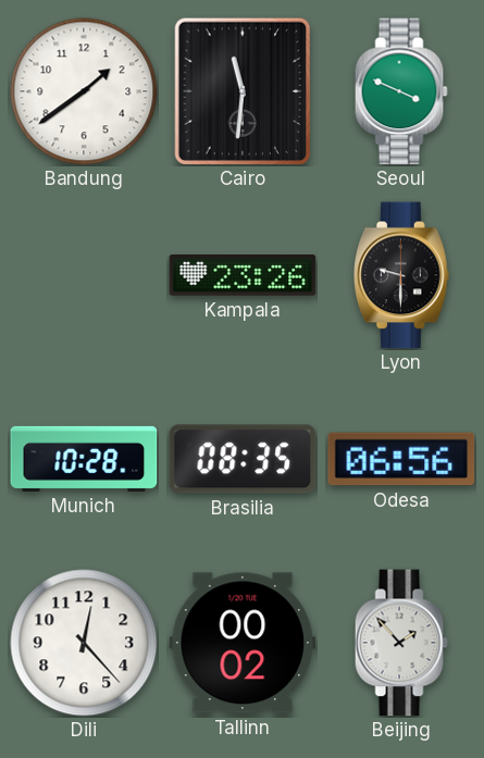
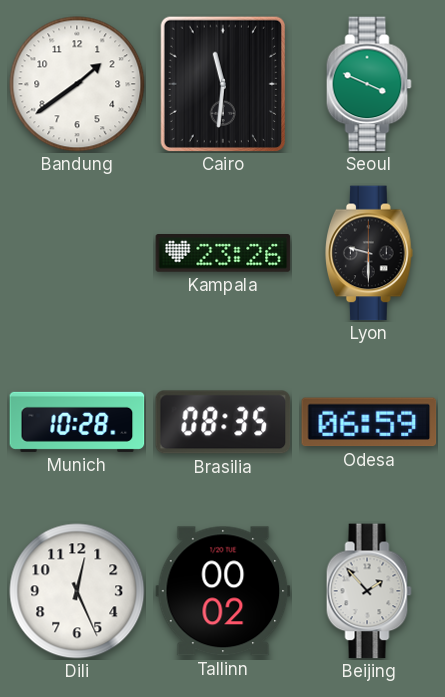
Odesa: 06:56 -> 06:59
Dili: 12:23 -> 12:26
